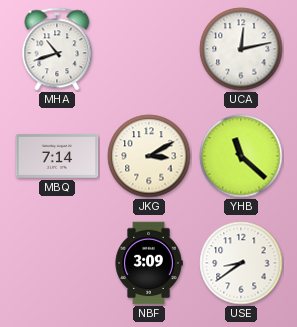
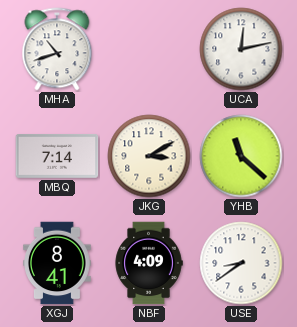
XGJ: none -> 8:41
NBF: 3:09 -> 4:09
